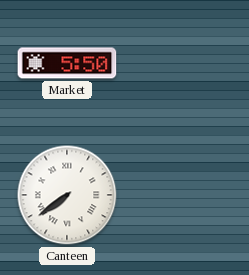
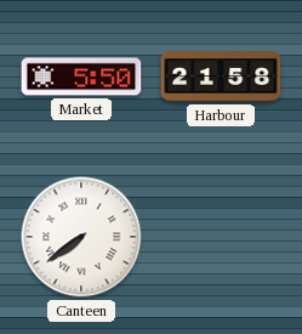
Harbour: none -> 21:58
